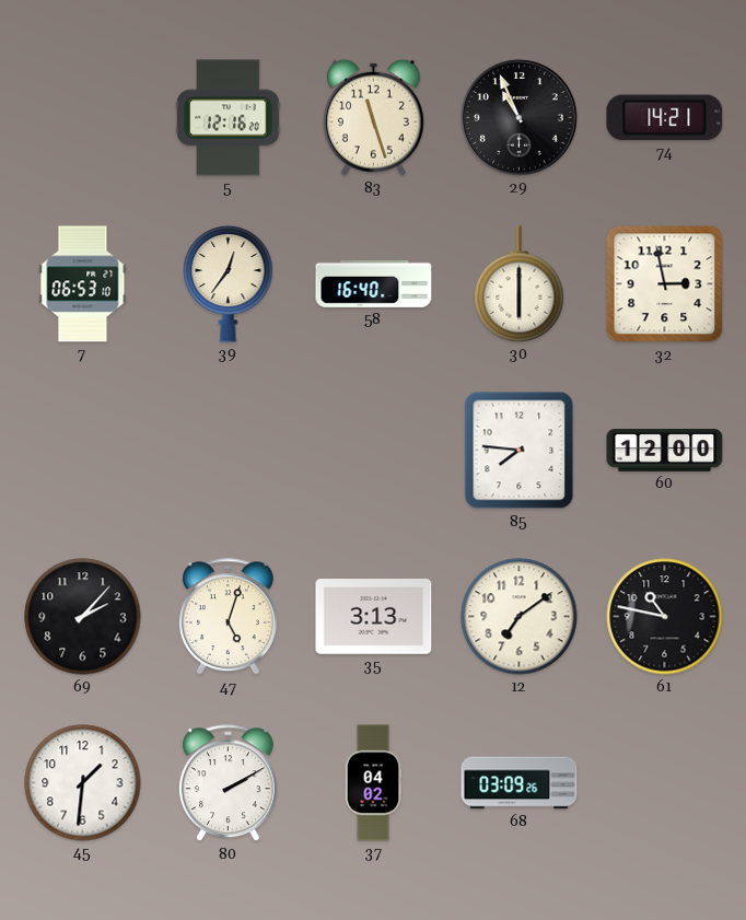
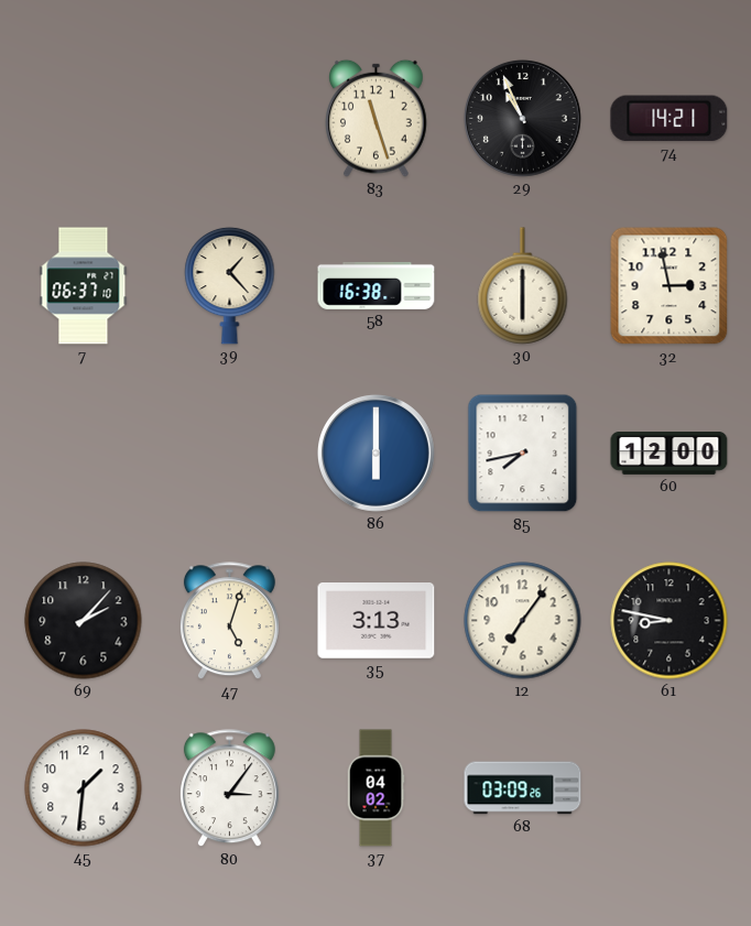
5: 12:16 -> none
7: 06:53 -> 06:37
39: 12:36 -> 1:23
58: 16:40 -> 16:38
86: none -> 6:00
85: 7:46 -> 7:43
12: 7:09 -> 7:06
61: 10:47 -> 8:47
80: 2:10 -> 3:06
